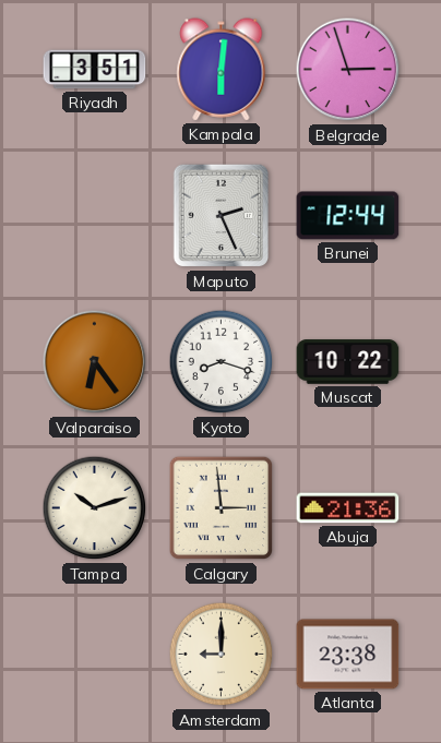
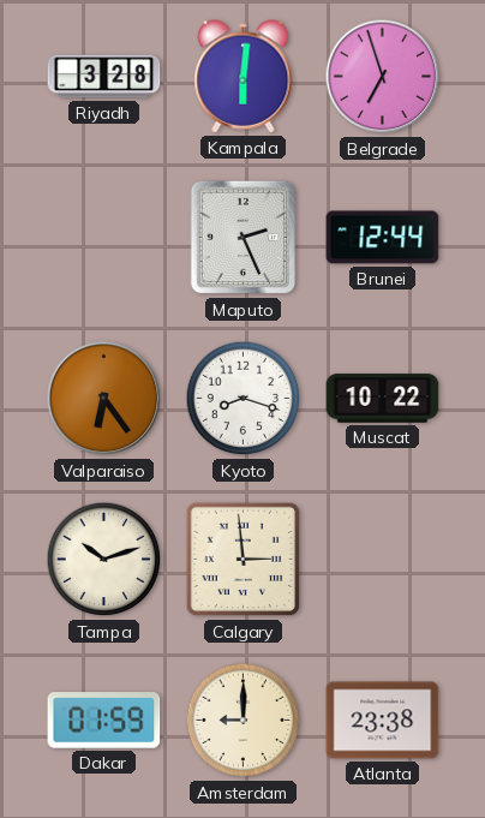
Riyadh: 3:51 -> 3:28
Belgrade: 2:57 -> 6:57
Abuja: 21:36 -> none
Dakar: none -> 01:59
